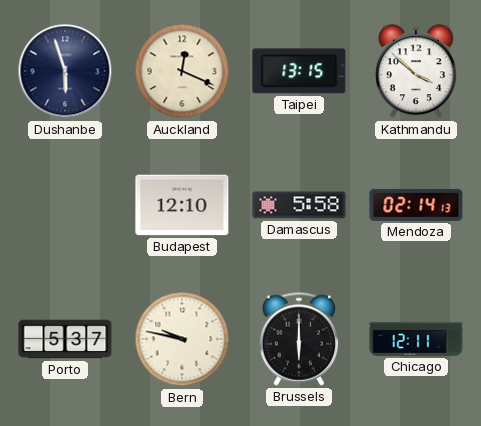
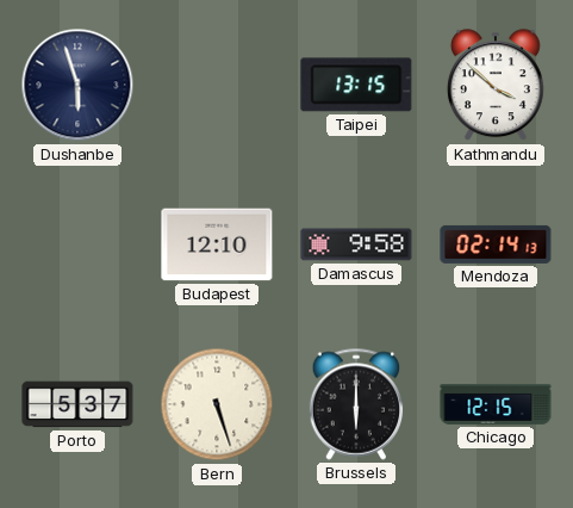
Auckland: 12:19 -> none
Damascus: 5:58 -> 9:58
Bern: 9:47 -> 5:27
Chicago: 12:11 -> 12:15
